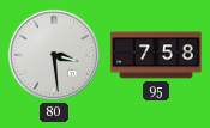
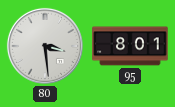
95: 7:58 -> 8:01
